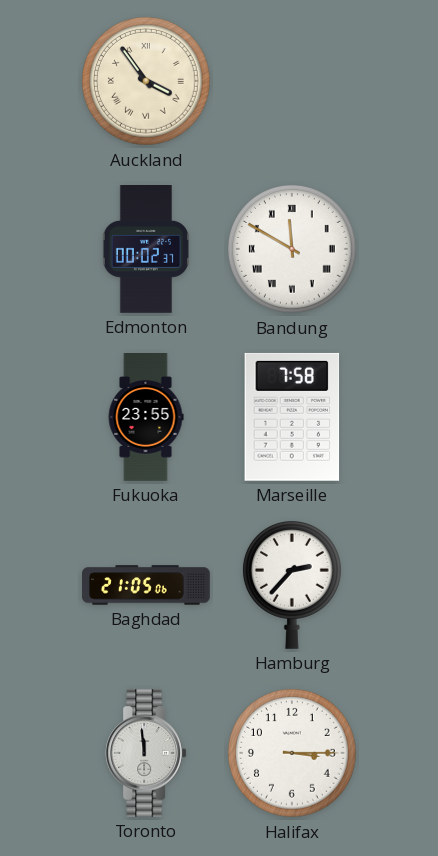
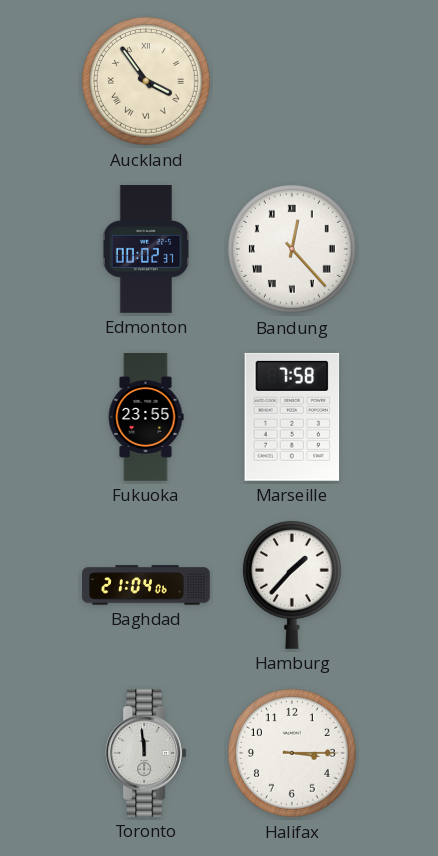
Bandung: 11:50 -> 12:23
Baghdad: 21:05 -> 21:04
Hamburg: 2:37 -> 1:37
